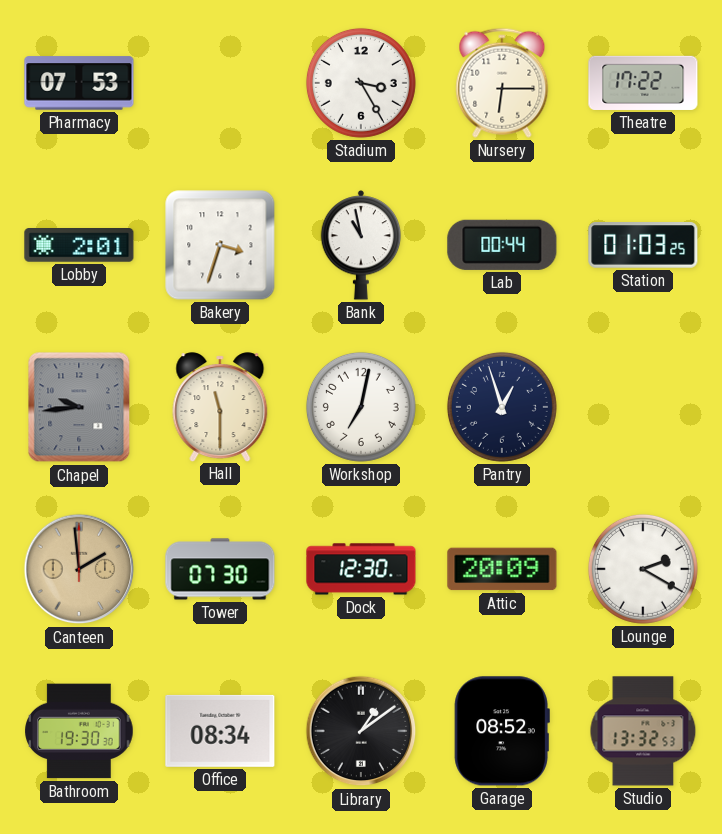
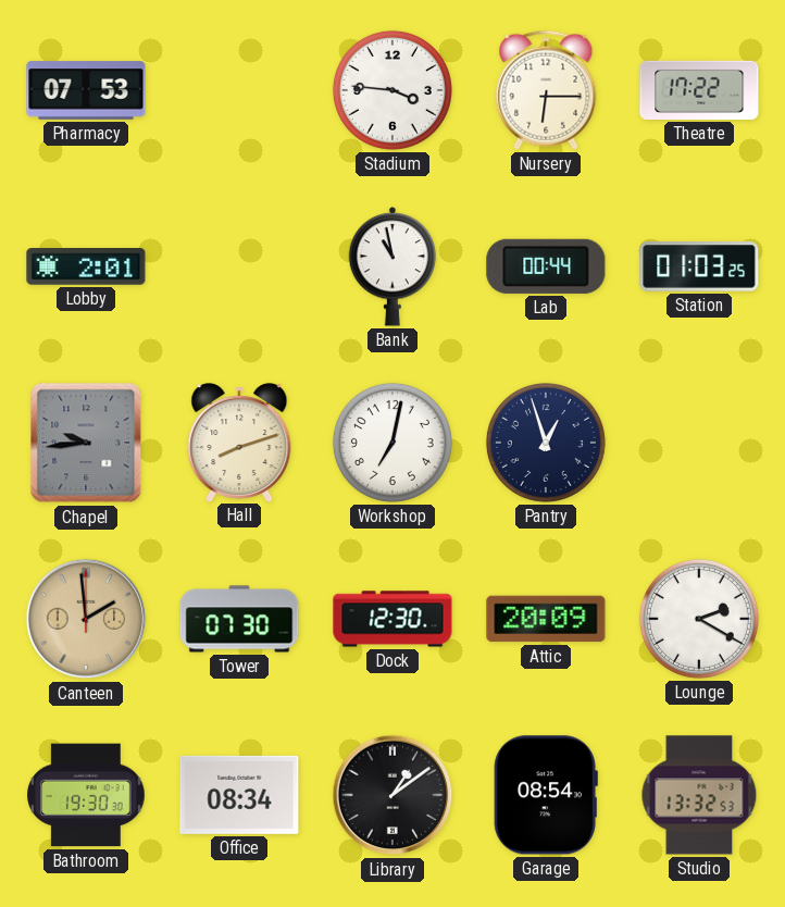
Stadium: 3:25 -> 3:46
Bakery: 3:33 -> none
Hall: 11:30 -> 8:12
Garage: 08:52 -> 08:54
